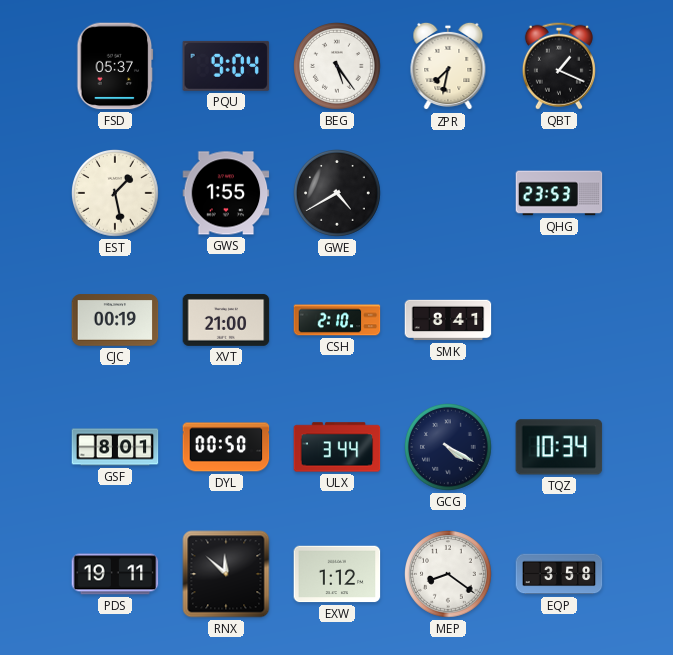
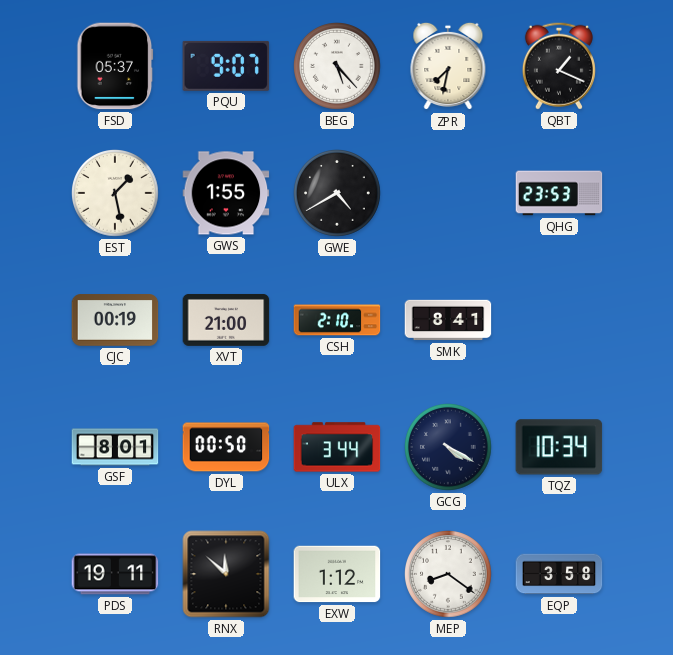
PQU: 9:04 -> 9:07
BEG: 5:24 -> 5:23
